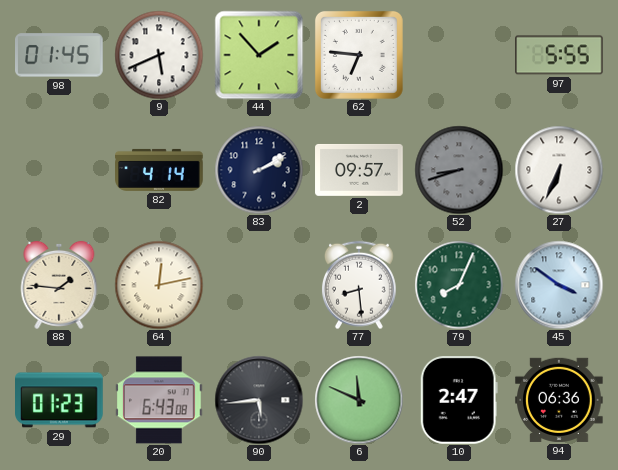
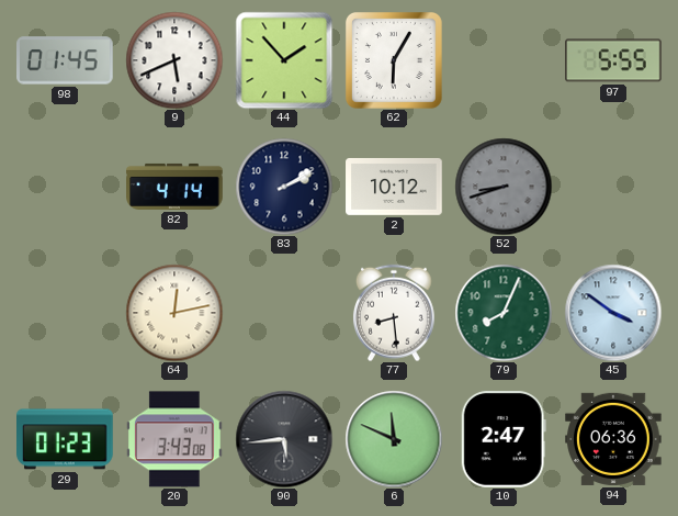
62: 6:46 -> 6:05
2: 09:57 -> 10:12
27: 6:34 -> none
88: 1:46 -> none
20: 6:43 -> 3:43
